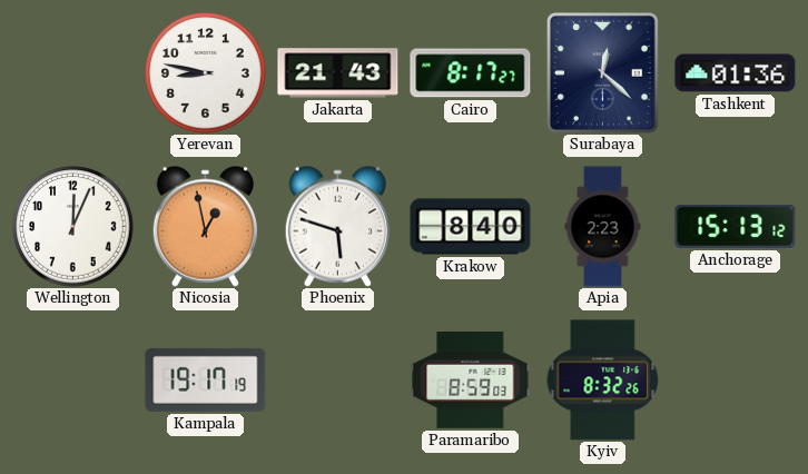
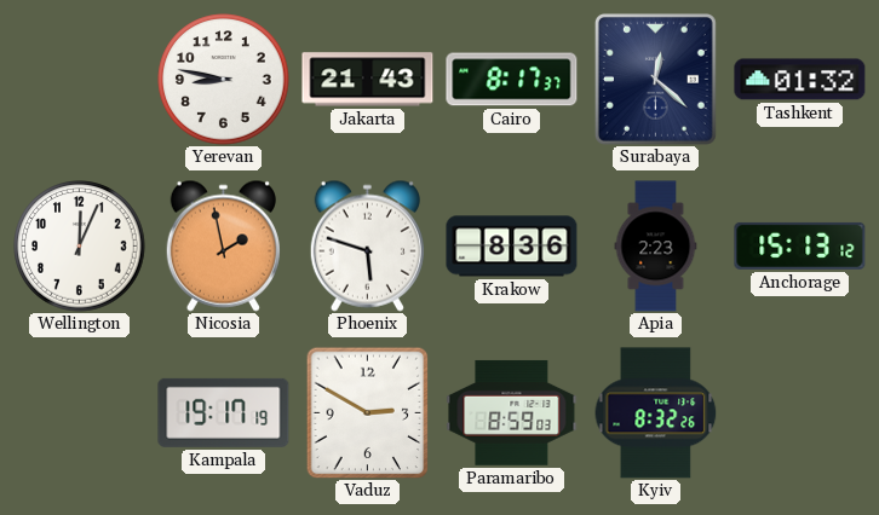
Cairo: 8:17:27 -> 8:17:37
Tashkent: 01:36 -> 01:32
Nicosia: 12:58 -> 1:58
Krakow: 8:40 -> 8:36
Vaduz: none -> 2:50
